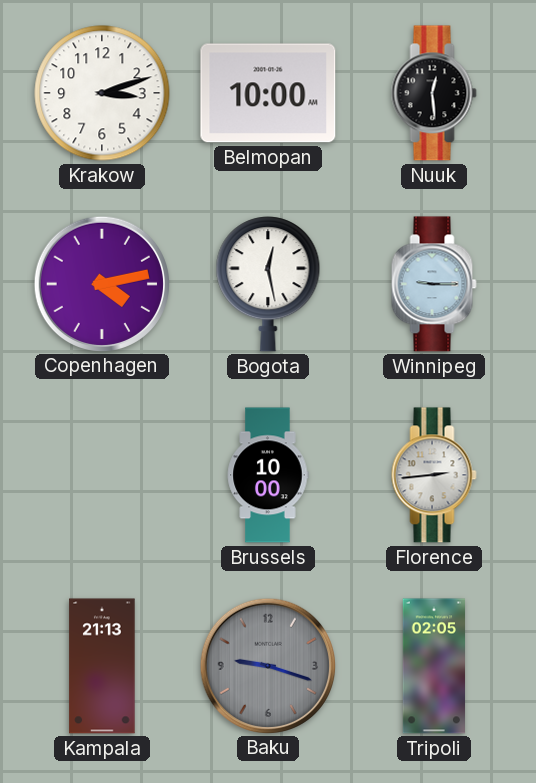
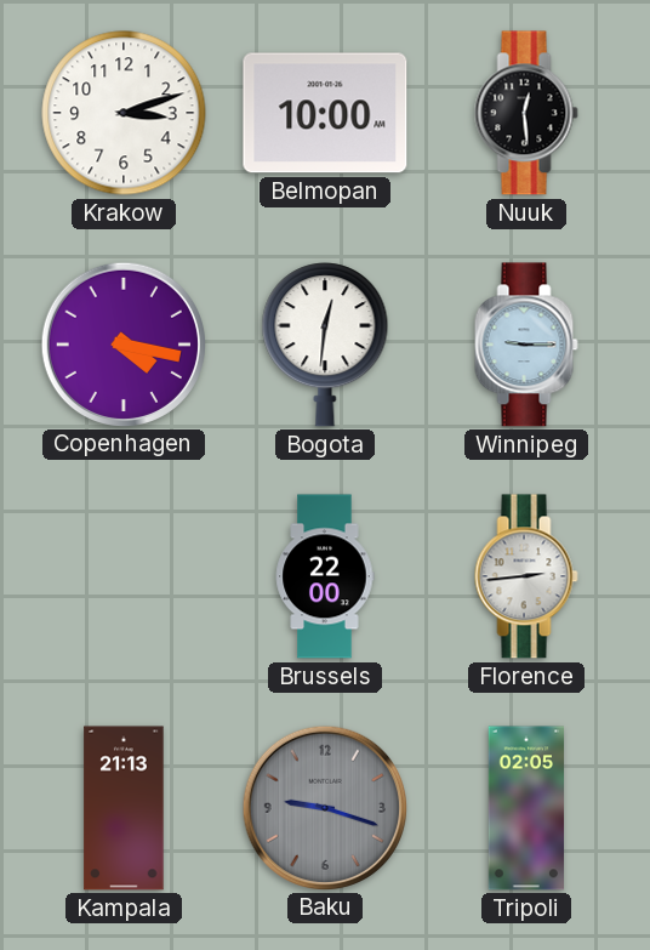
Copenhagen: 4:13 -> 4:17
Bogota: 12:28 -> 12:31
Brussels: 10:00 -> 22:00
